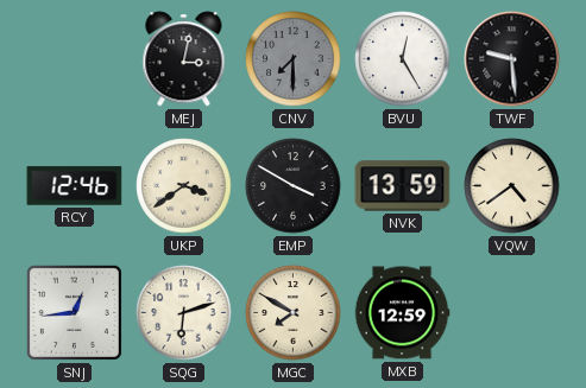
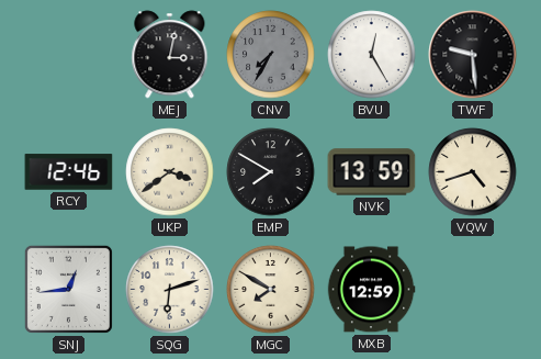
CNV: 7:30 -> 7:35
EMP: 3:50 -> 7:50
VQW: 4:39 -> 4:42
